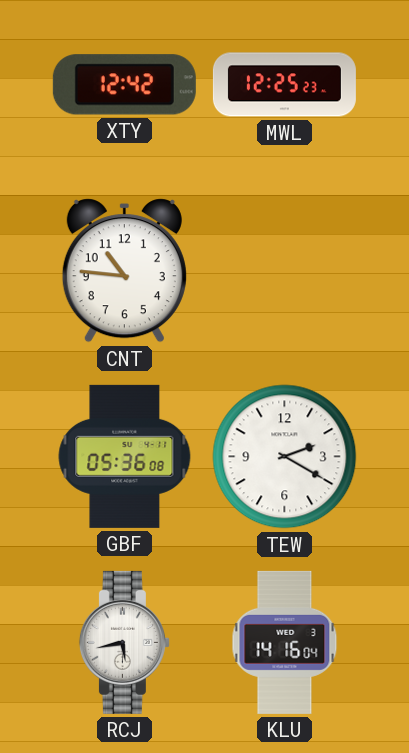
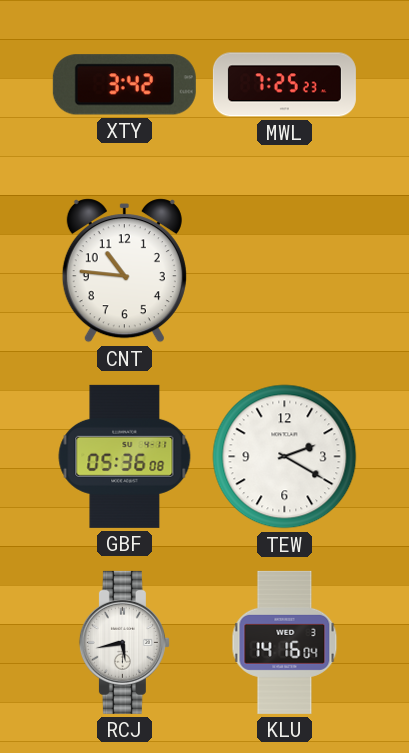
XTY: 12:42 -> 3:42
MWL: 12:25 -> 7:25
